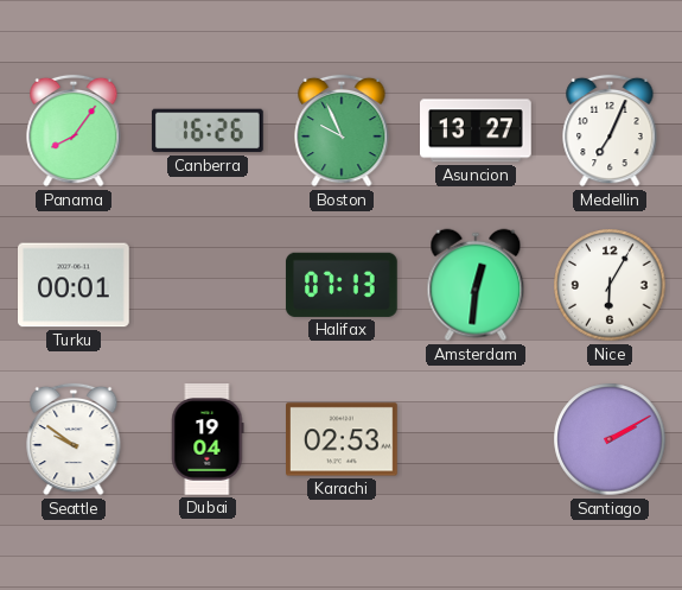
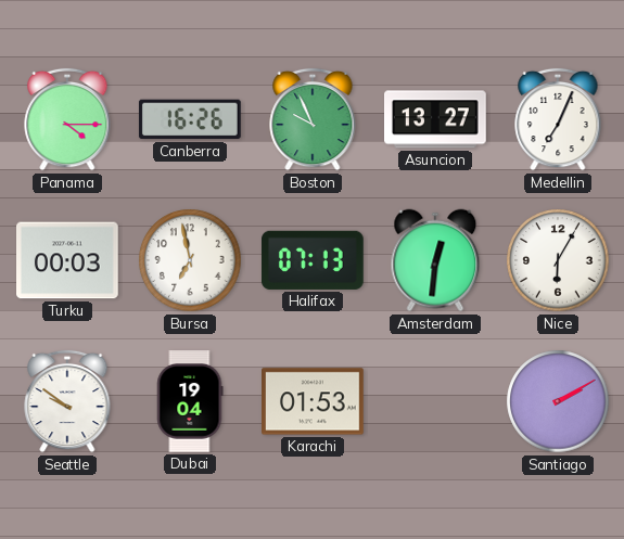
Panama: 8:06 -> 4:15
Turku: 00:01 -> 00:03
Bursa: none -> 6:58
Karachi: 02:53 -> 01:53
